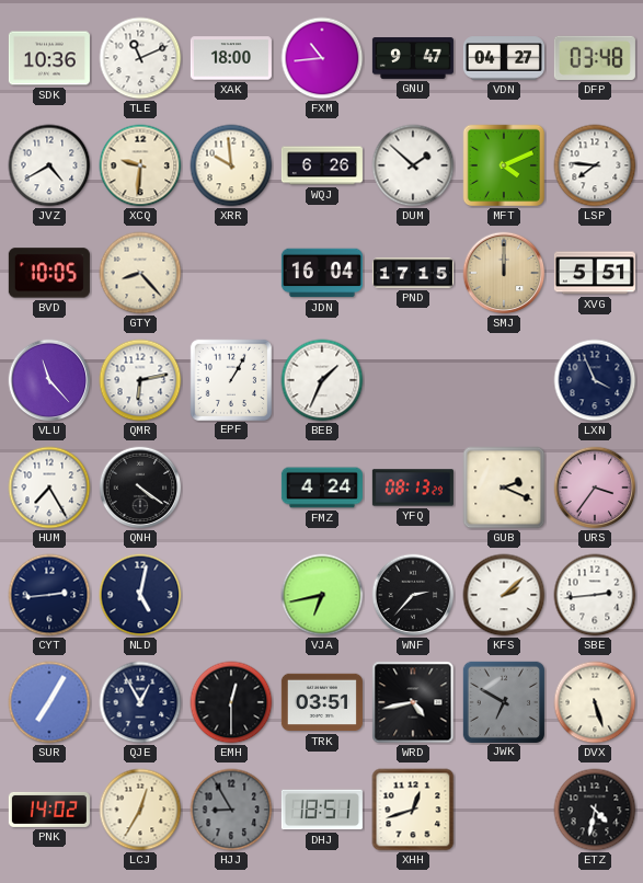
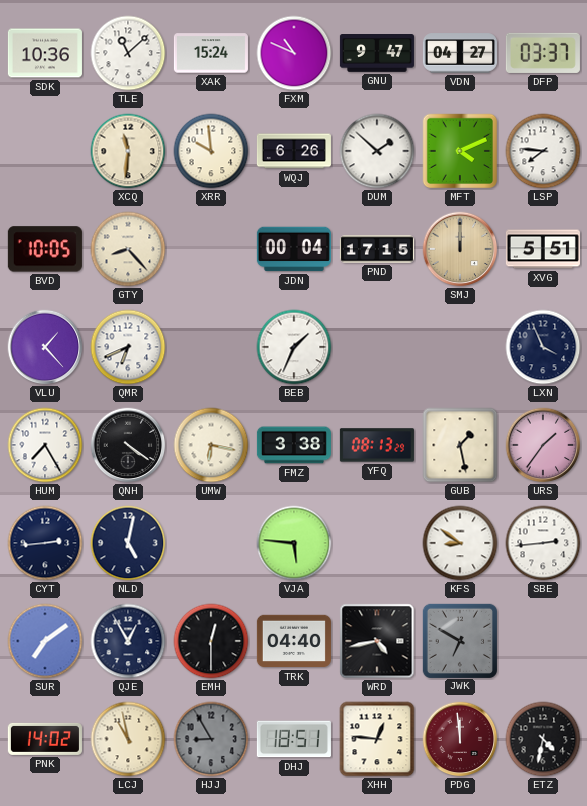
TLE: 11:11 -> 11:08
XAK: 18:00 -> 15:24
FXM: 10:44 -> 10:49
DFP: 03:48 -> 03:37
JVZ: 4:40 -> none
XCQ: 9:31 -> 11:31
JDN: 16:04 -> 00:04
VLU: 11:23 -> 1:23
QMR: 6:13 -> 6:41
EPF: 1:05 -> none
UMW: none -> 6:17
FMZ: 4:24 -> 3:38
GUB: 2:19 -> 1:28
URS: 3:36 -> 1:36
VJA: 6:43 -> 5:46
WNF: 2:37 -> none
KFS: 2:08 -> 8:51
SUR: 7:05 -> 7:09
TRK: 03:51 -> 04:40
DVX: 5:27 -> none
LCJ: 12:35 -> 10:58
XHH: 12:42 -> 12:46
PDG: none -> 11:59
